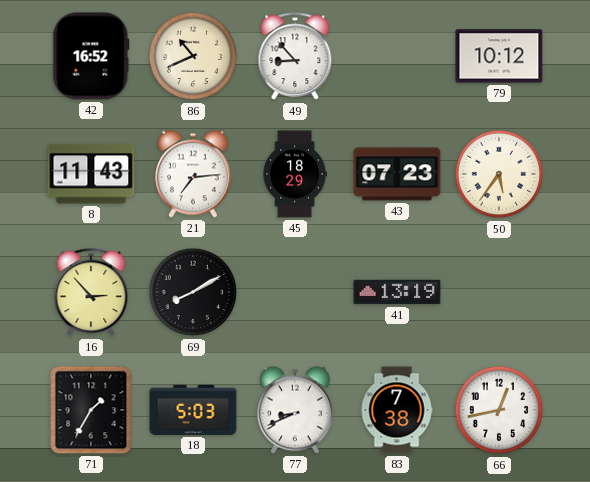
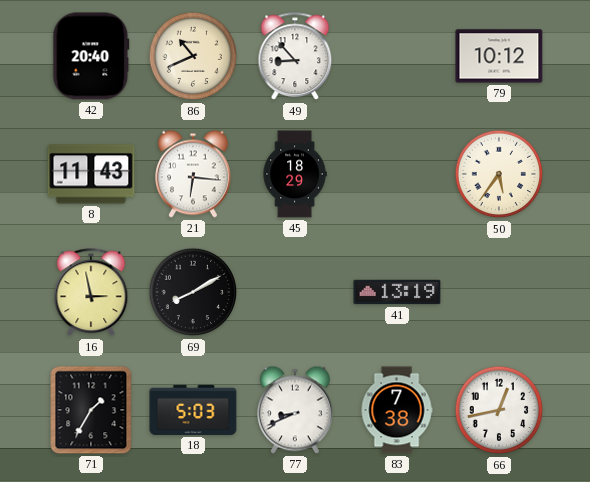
42: 16:52 -> 20:40
21: 7:14 -> 6:16
43: 07:23 -> none
16: 2:53 -> 2:58
